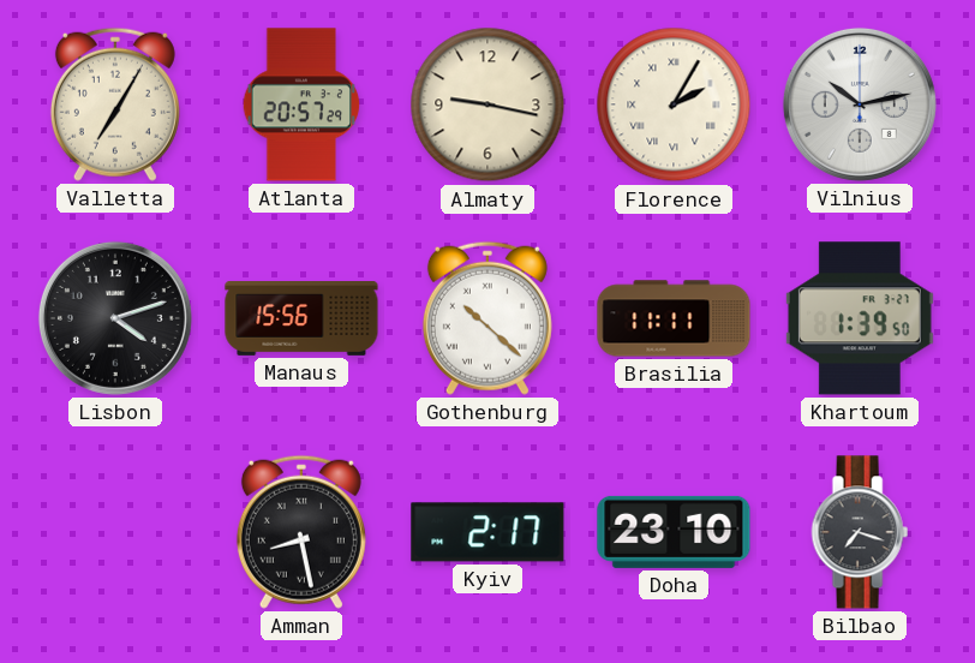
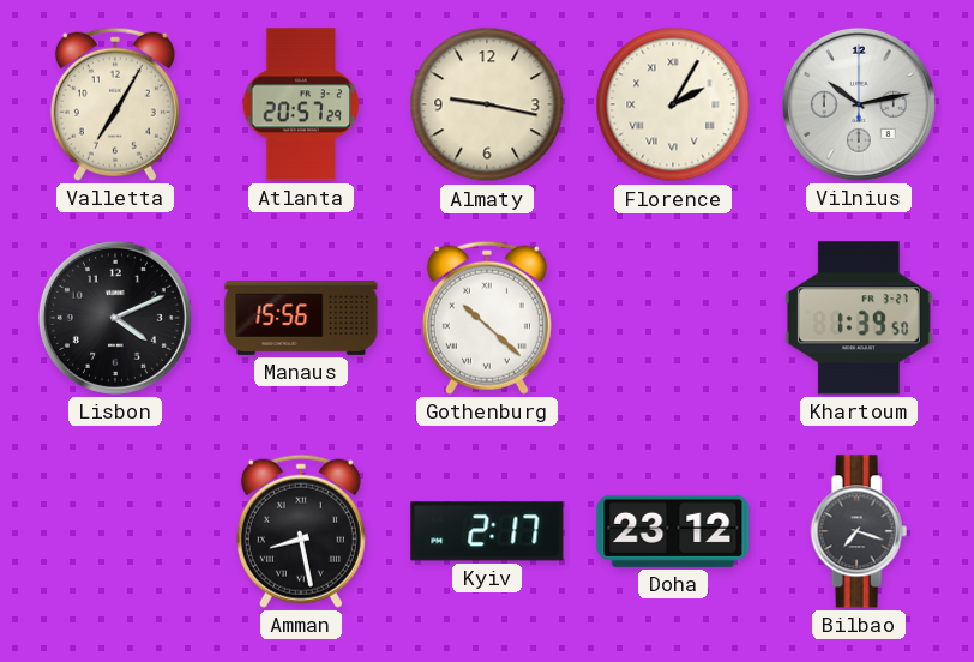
Lisbon: 4:12 -> 4:11
Brasilia: 11:11 -> none
Doha: 23:10 -> 23:12
